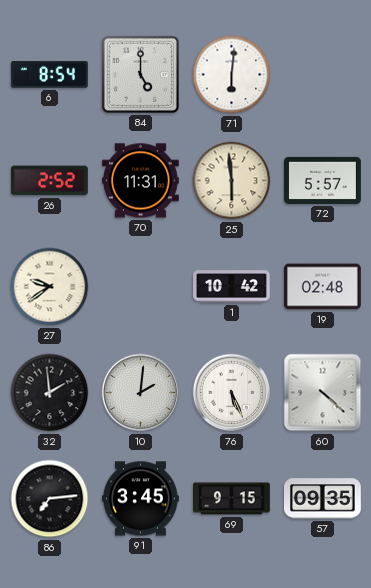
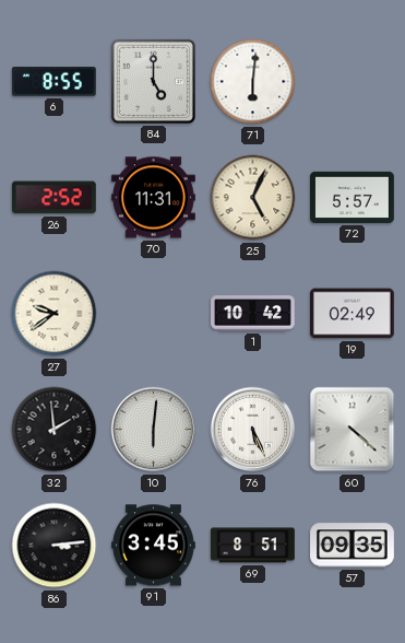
6: 8:54 -> 8:55
25: 5:59 -> 5:04
19: 02:48 -> 02:49
10: 2:01 -> 6:01
86: 7:14 -> 3:14
69: 9:15 -> 8:51
